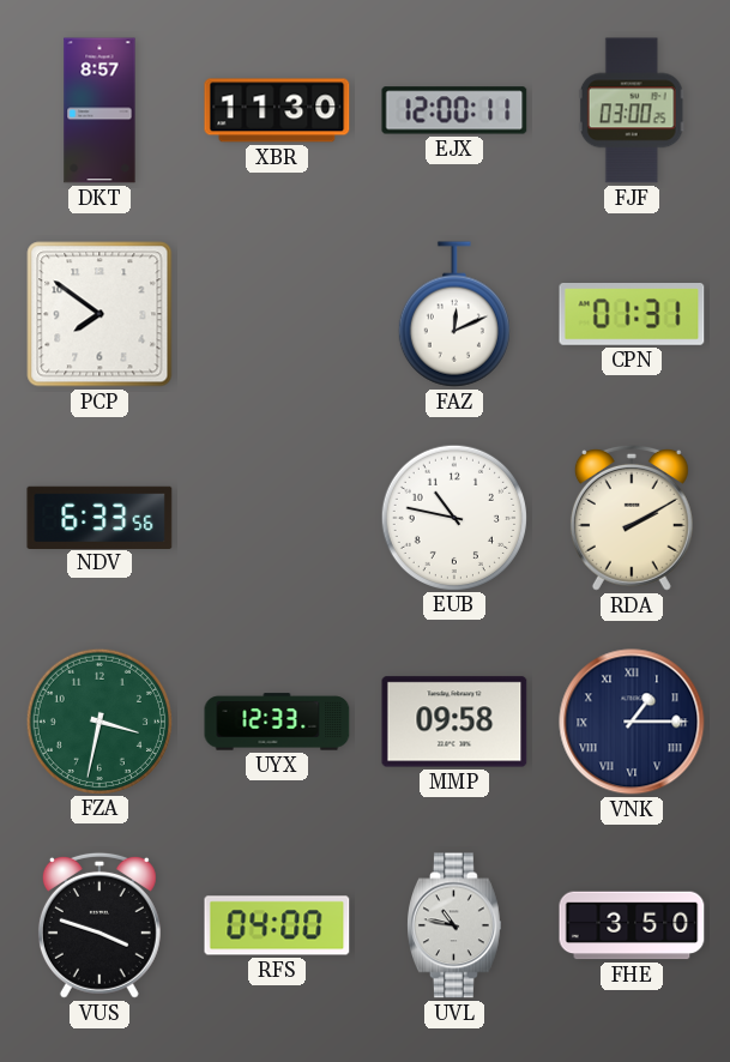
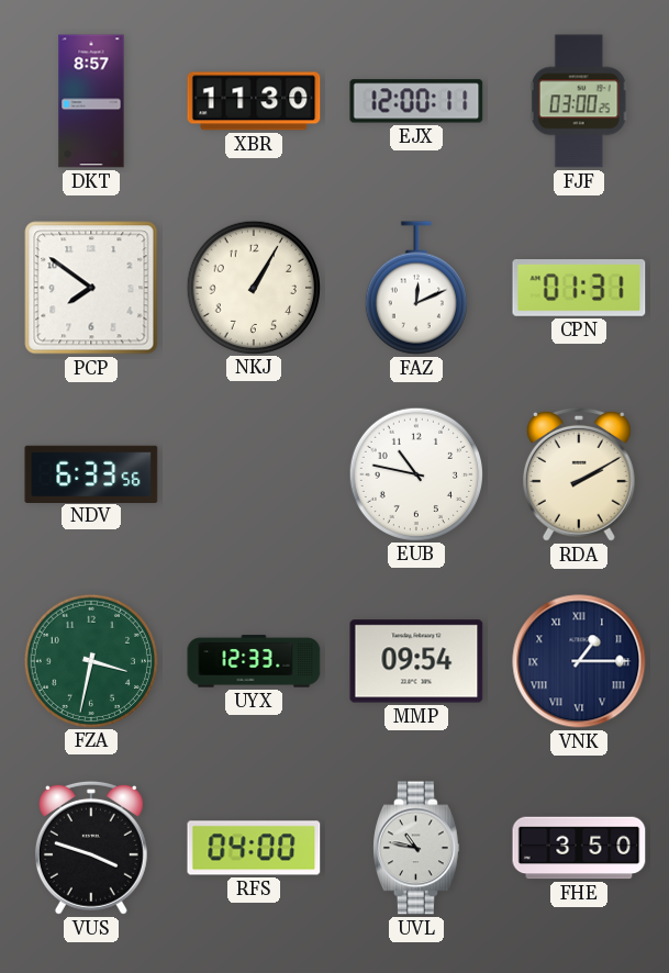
NKJ: none -> 1:05
MMP: 09:58 -> 09:54
